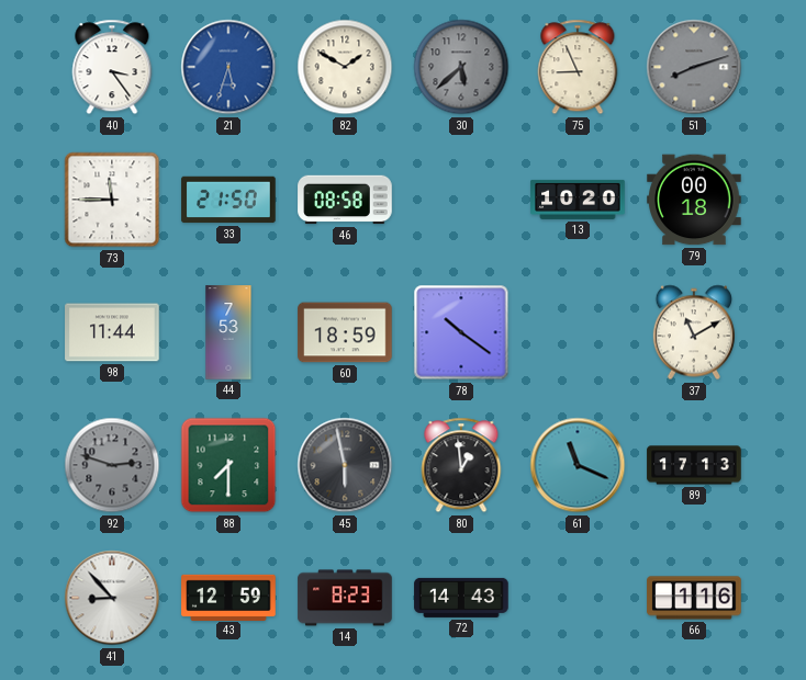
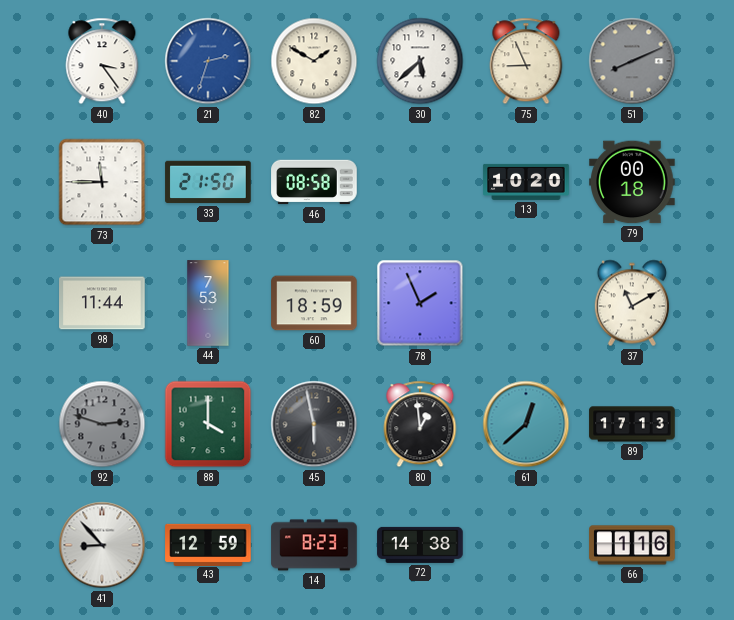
21: 5:33 -> 2:33
30 dial: grey -> white
51: 8:12 -> 8:11
78: 10:21 -> 1:56
88: 7:30 -> 4:00
61: 11:19 -> 12:38
72: 14:43 -> 14:38
